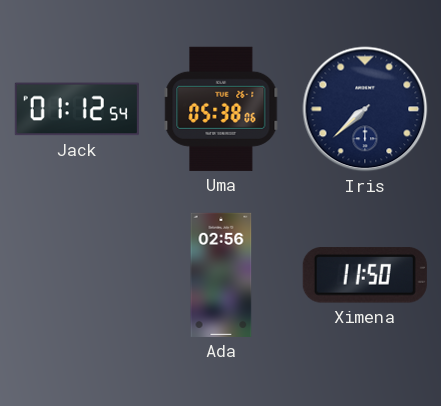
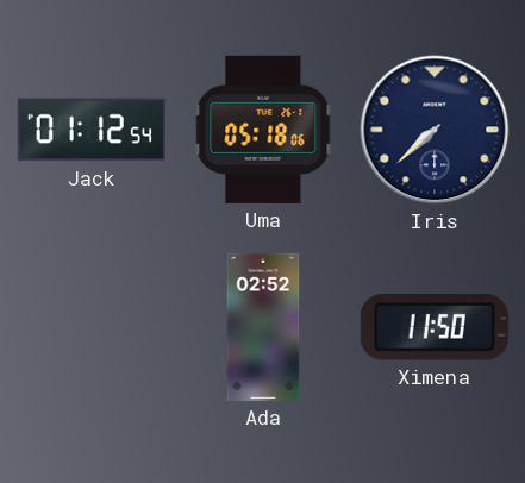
Uma: 05:38 -> 05:18
Ada: 02:56 -> 02:52
